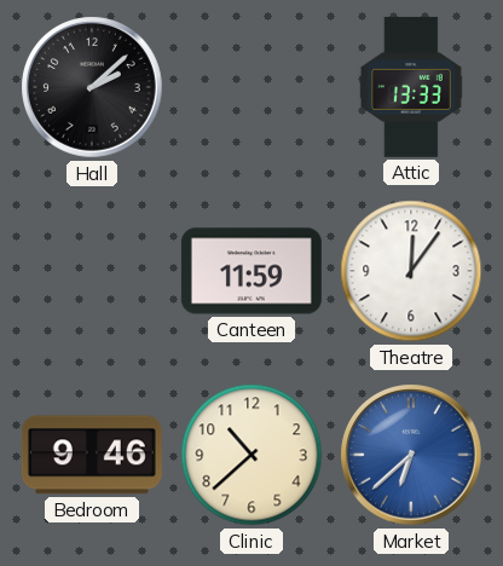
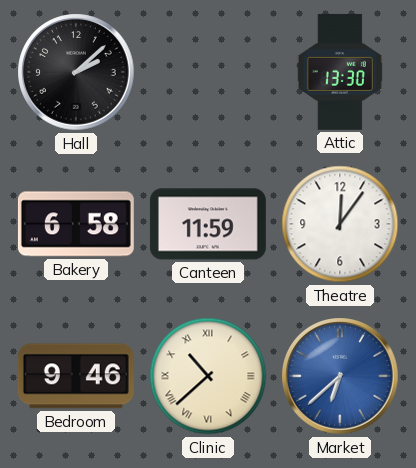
Attic: 13:33 -> 13:30
Bakery: none -> 6:58
Clinic numerals: Arabic -> Roman
